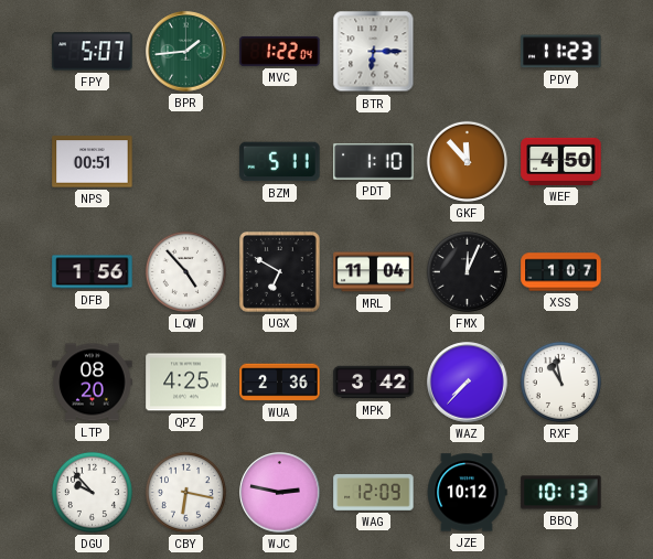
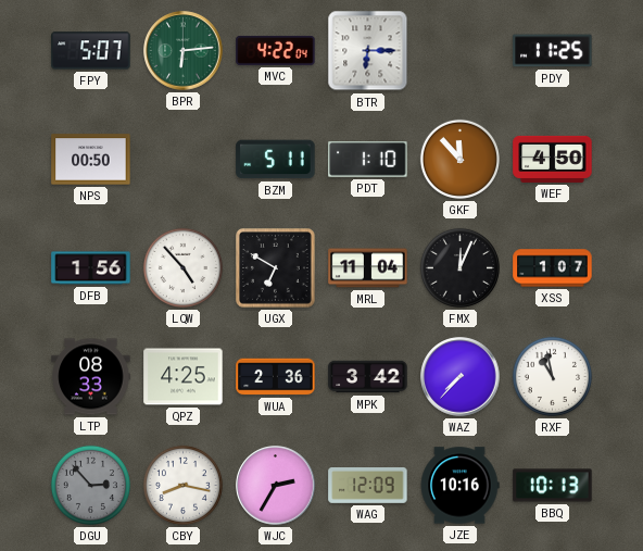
BPR: 1:44 -> 6:14
MVC: 1:22 -> 4:22
PDY: 11:23 -> 11:25
NPS: 00:51 -> 00:50
LTP: 08:20 -> 08:33
DGU: 9:53 -> 2:53
DGU dial: white -> grey
CBY: 6:17 -> 8:17
WJC: 2:47 -> 2:35
JZE: 10:12 -> 10:16
